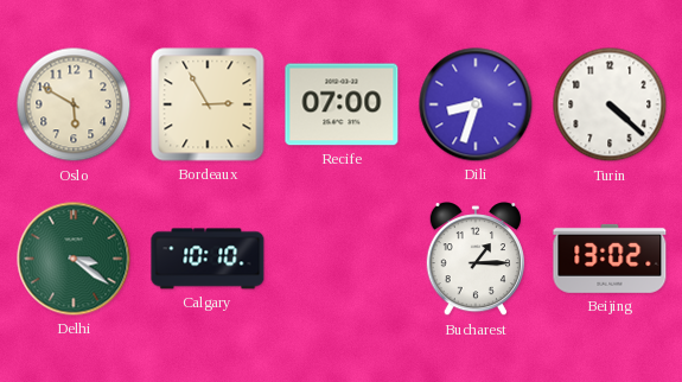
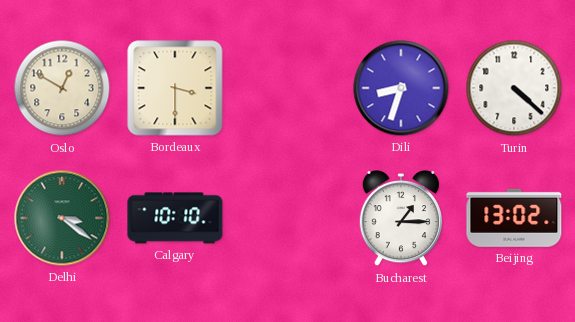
Oslo: 5:50 -> 12:50
Bordeaux: 2:55 -> 3:30
Recife: 07:00 -> none
